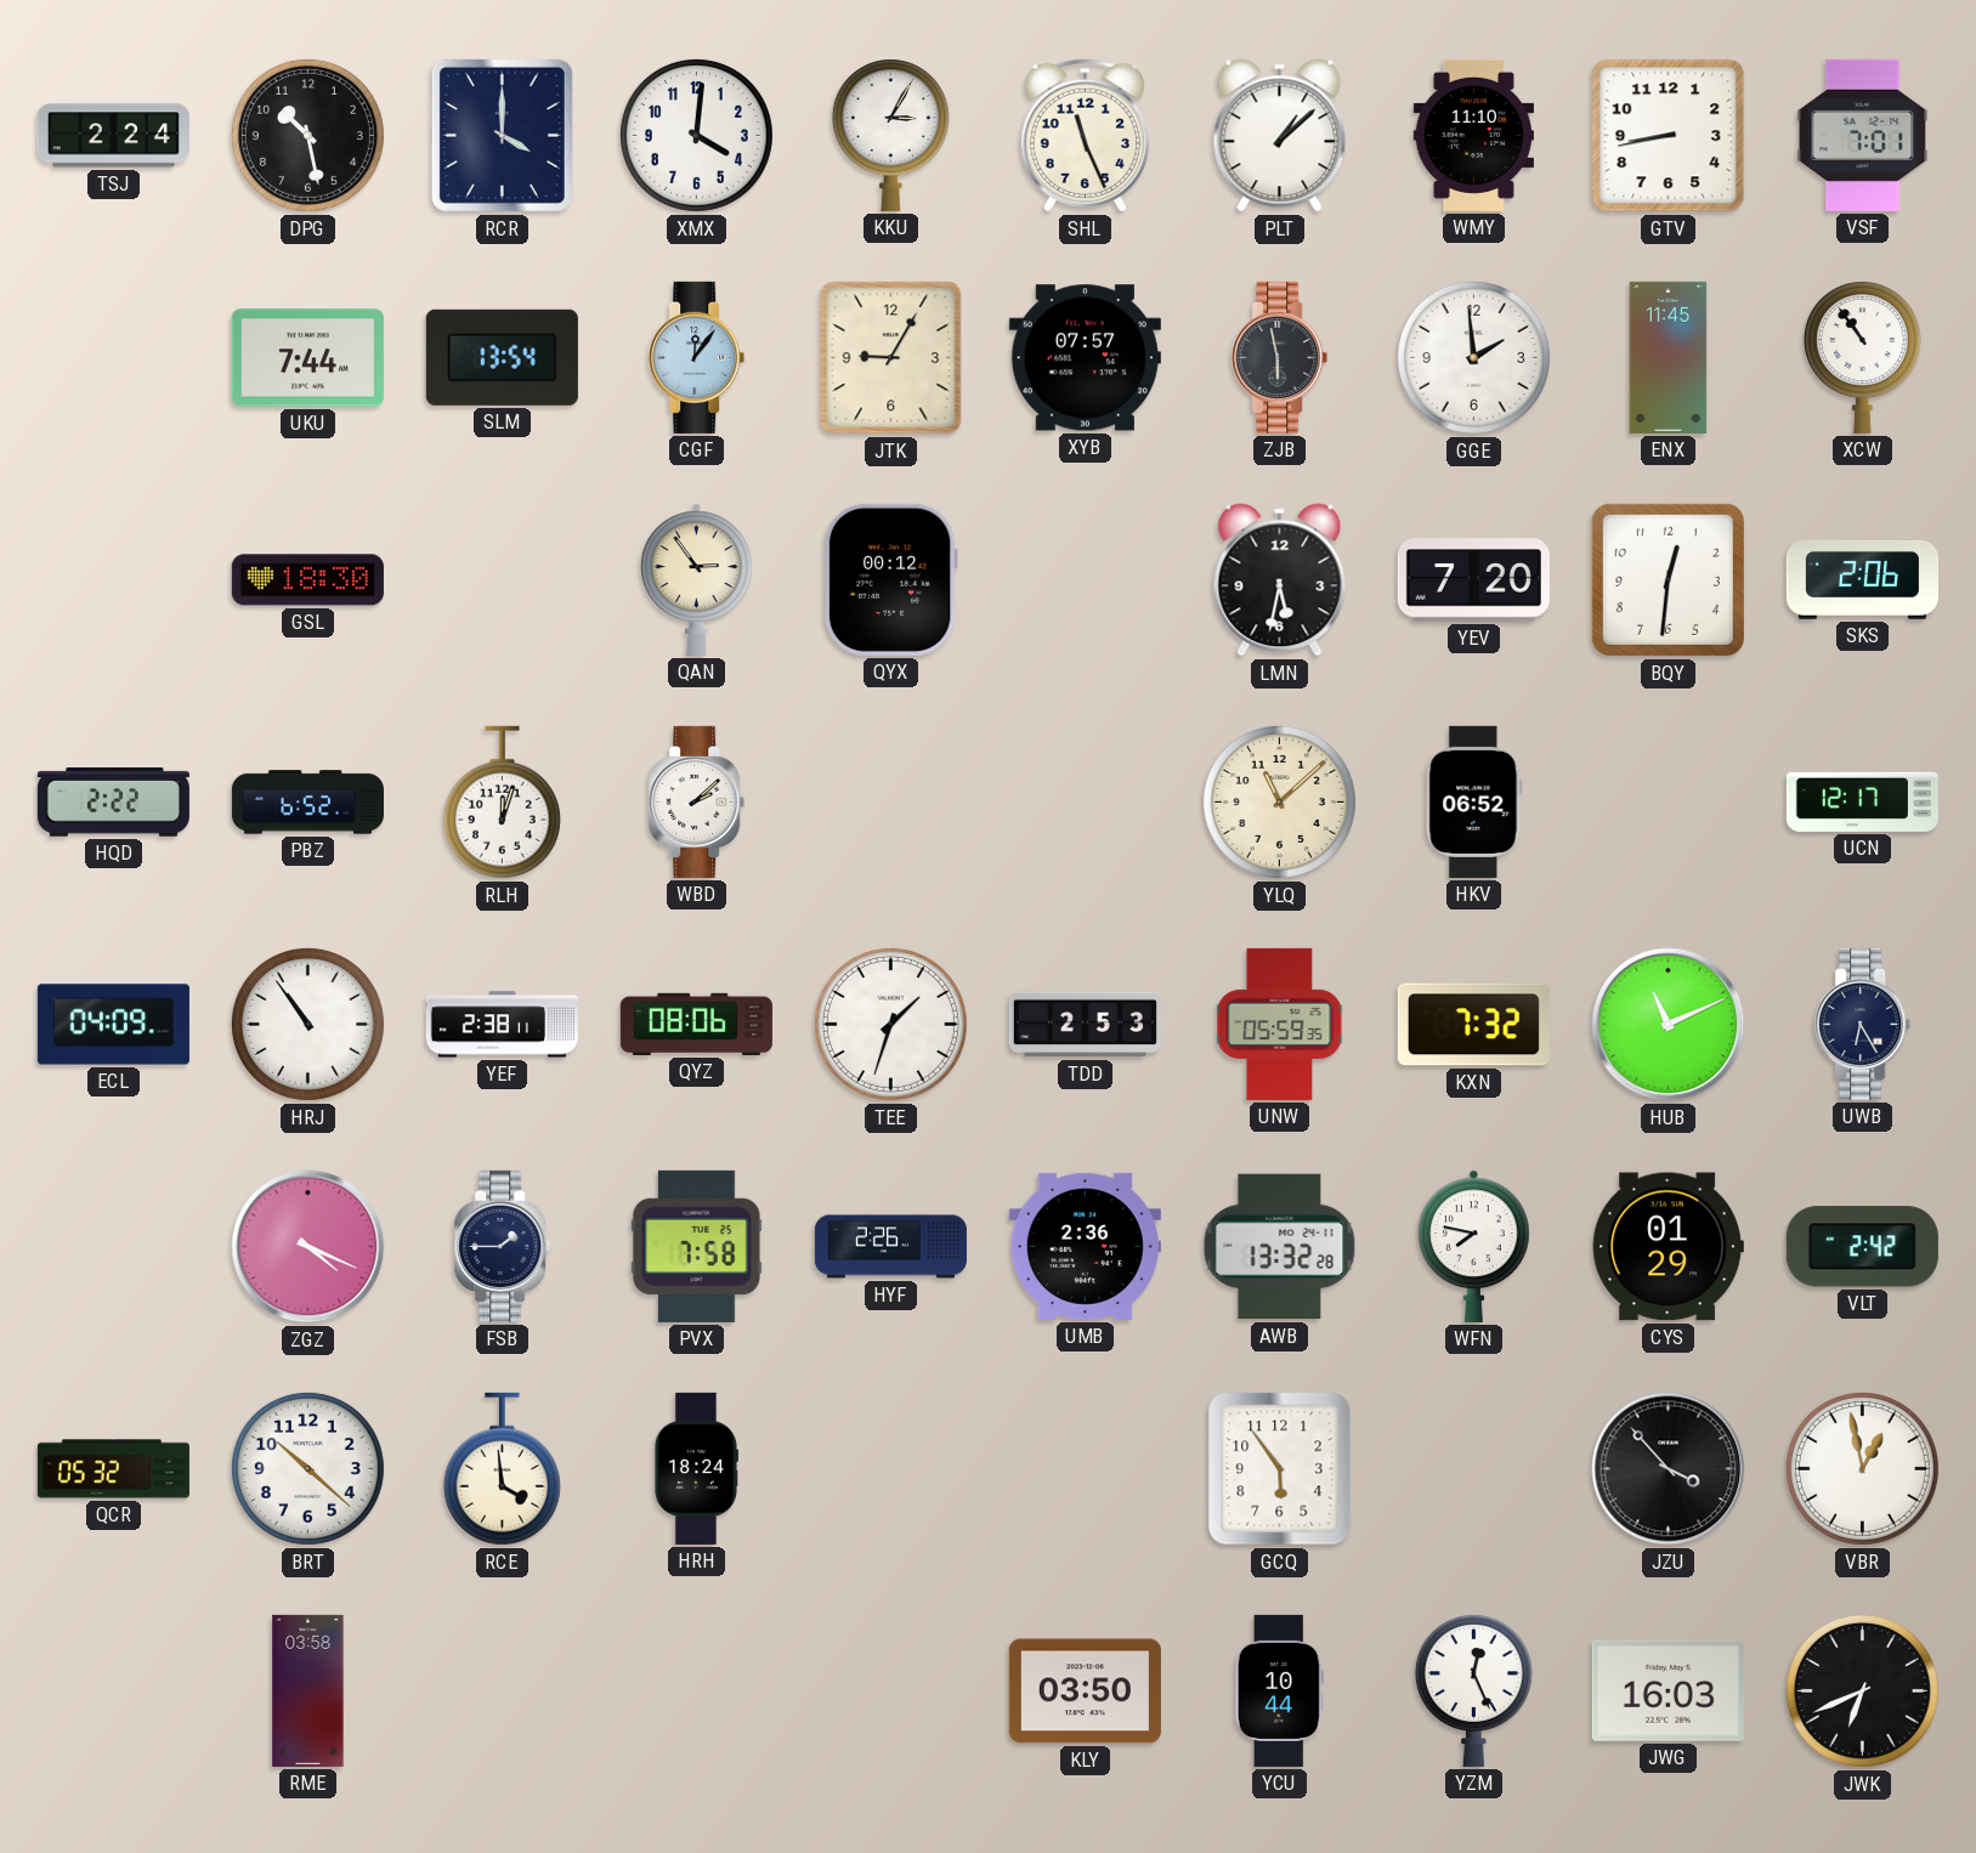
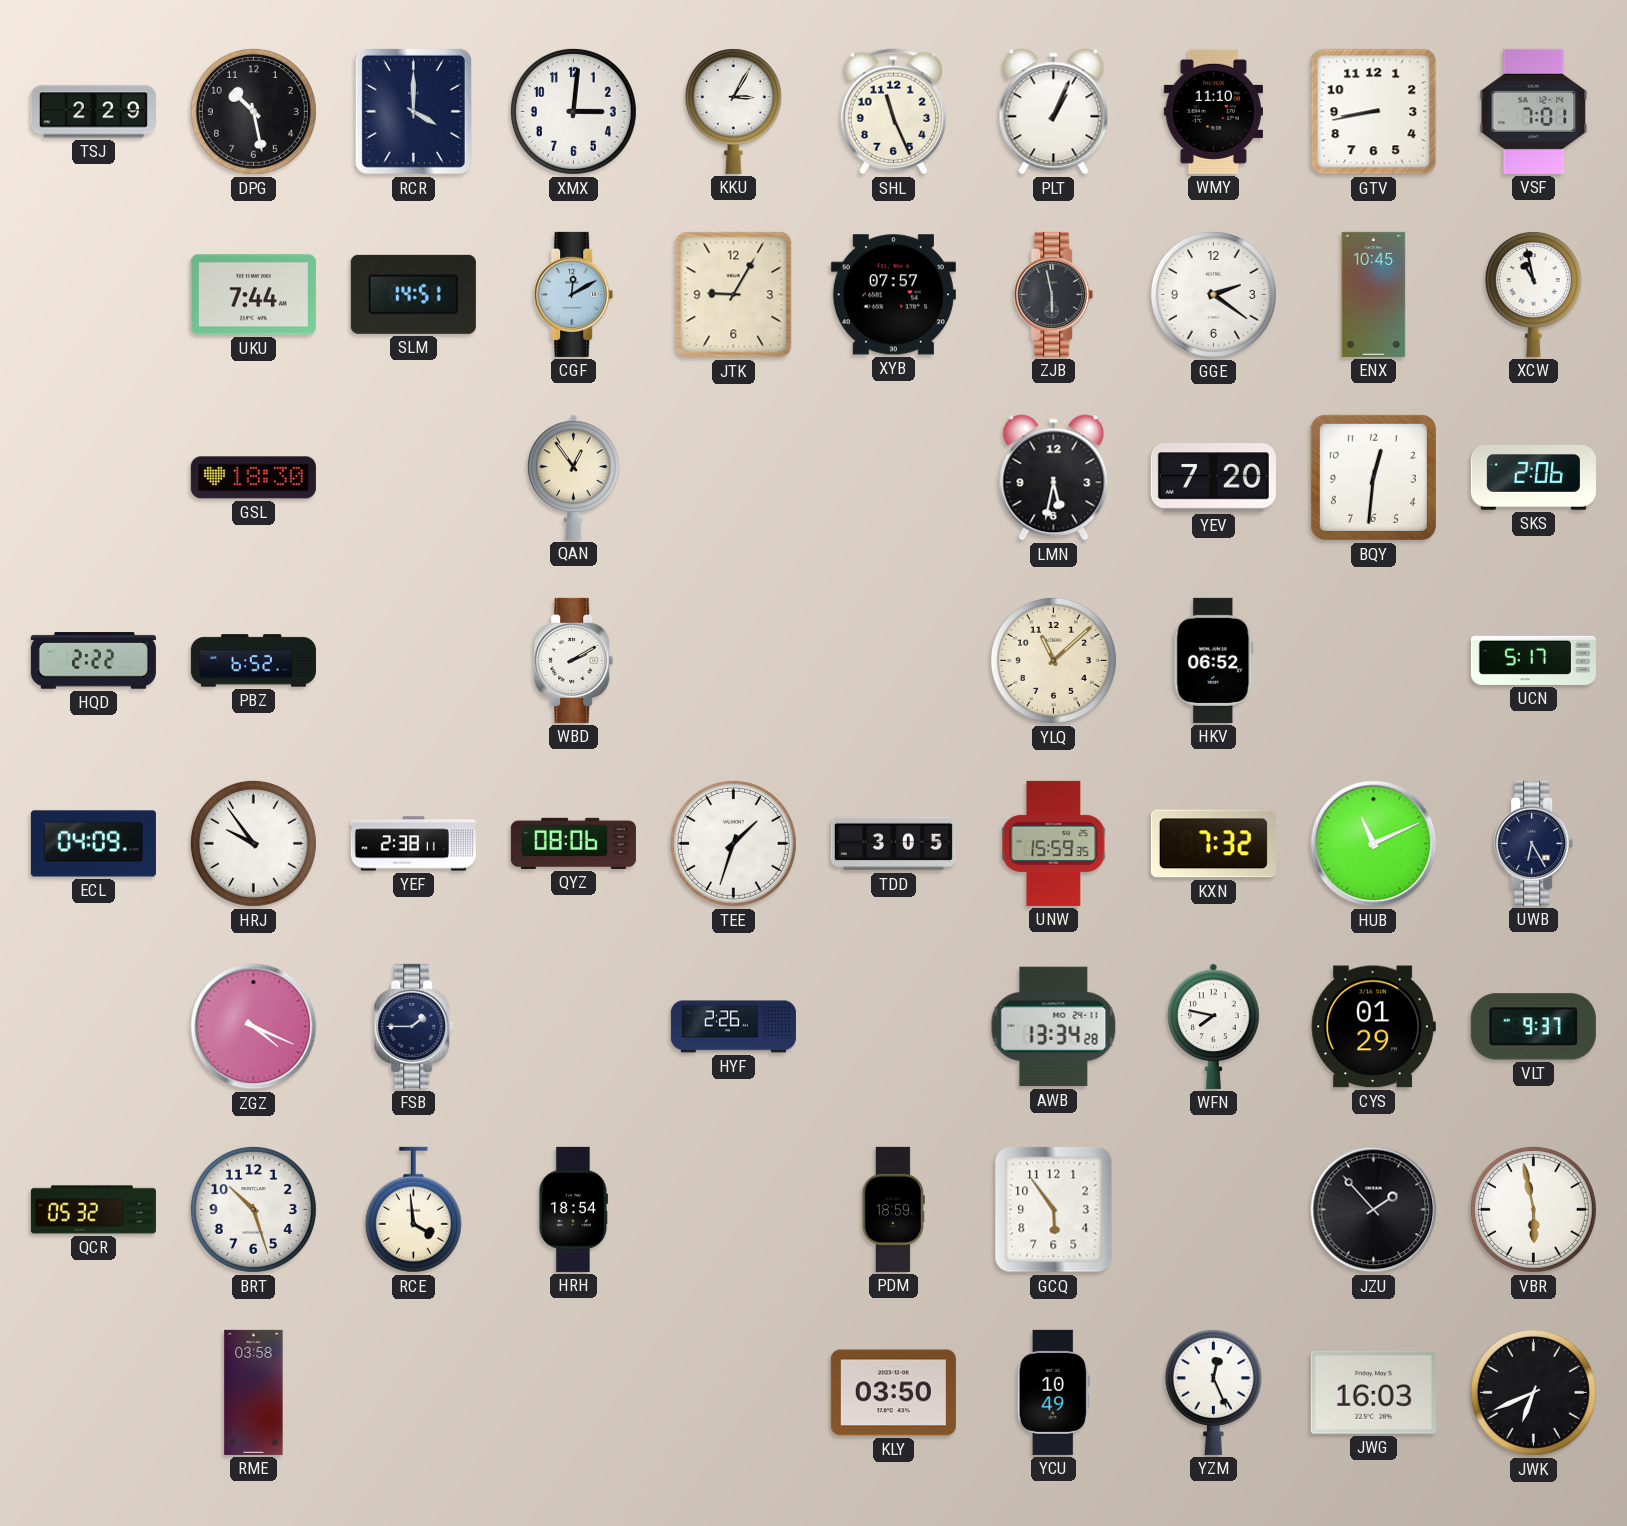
TSJ: 2:24 -> 2:29
XMX: 4:01 -> 3:01
PLT: 1:08 -> 1:04
SLM: 13:54 -> 14:51
CGF: 12:06 -> 12:10
GGE: 1:59 -> 2:21
ENX: 11:45 -> 10:45
XCW: 10:54 -> 10:58
QAN: 2:54 -> 12:54
QYX: 00:12 -> none
RLH: 12:03 -> none
WBD: 2:08 -> 2:10
UCN: 12:17 -> 5:17
HRJ: 10:54 -> 9:54
TDD: 2:53 -> 3:05
UNW: 05:59 -> 15:59
PVX: 7:58 -> none
UMB: 2:36 -> none
AWB: 13:32 -> 13:34
VLT: 2:42 -> 9:37
BRT: 10:22 -> 10:27
HRH: 18:24 -> 18:54
PDM: none -> 18:59
JZU: 3:53 -> 1:53
VBR: 12:58 -> 5:58
YCU: 10:44 -> 10:49
